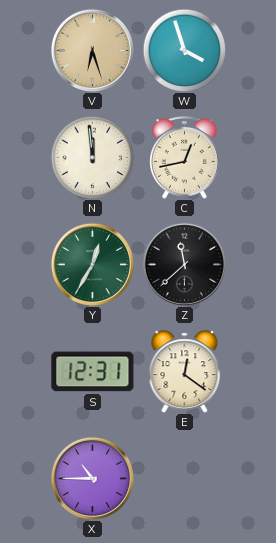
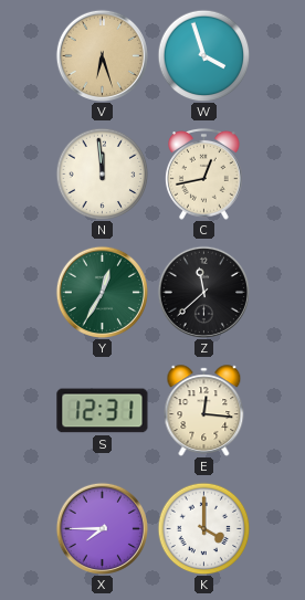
E: 12:21 -> 12:16
X: 10:45 -> 7:45
K: none -> 4:00
